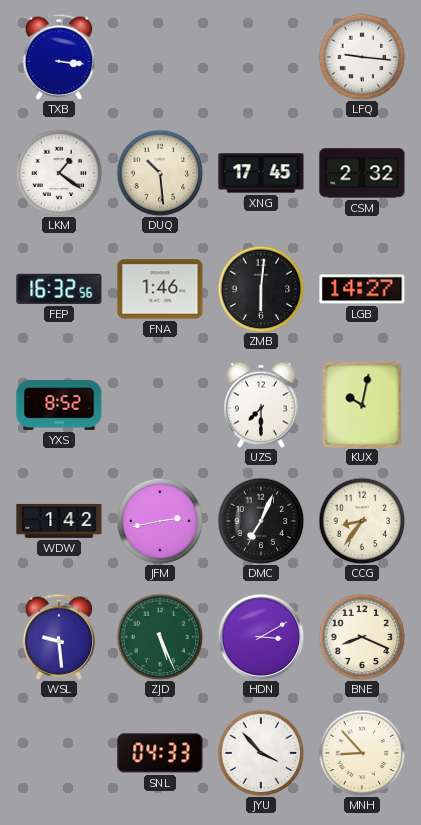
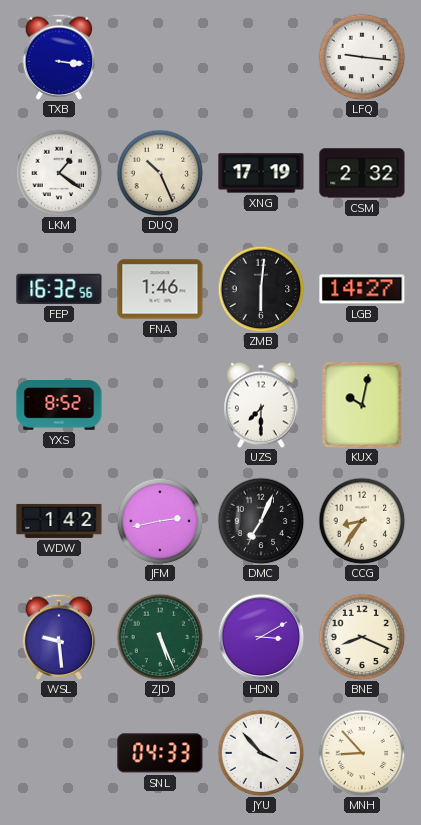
DUQ: 10:29 -> 10:26
XNG: 17:45 -> 17:19
